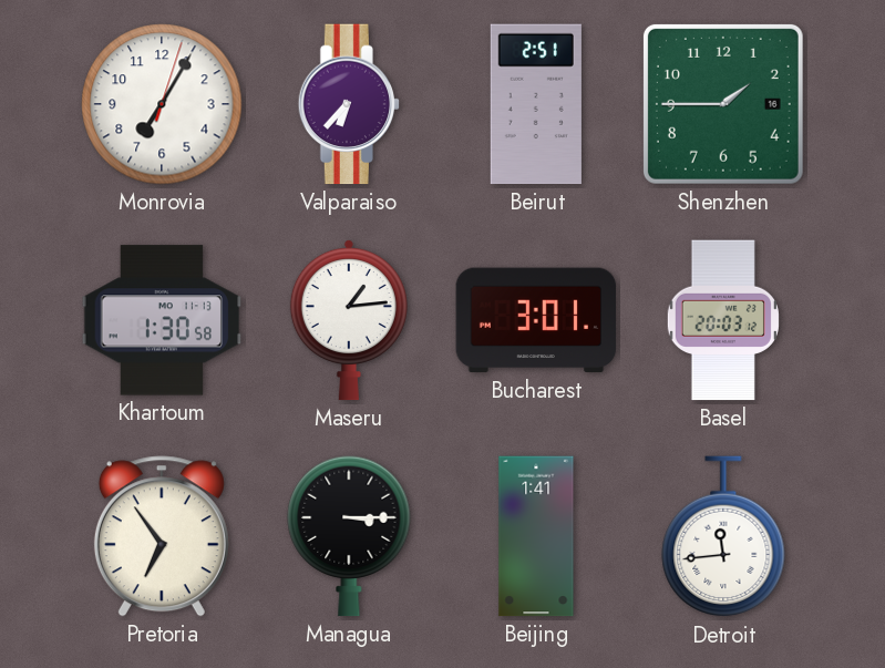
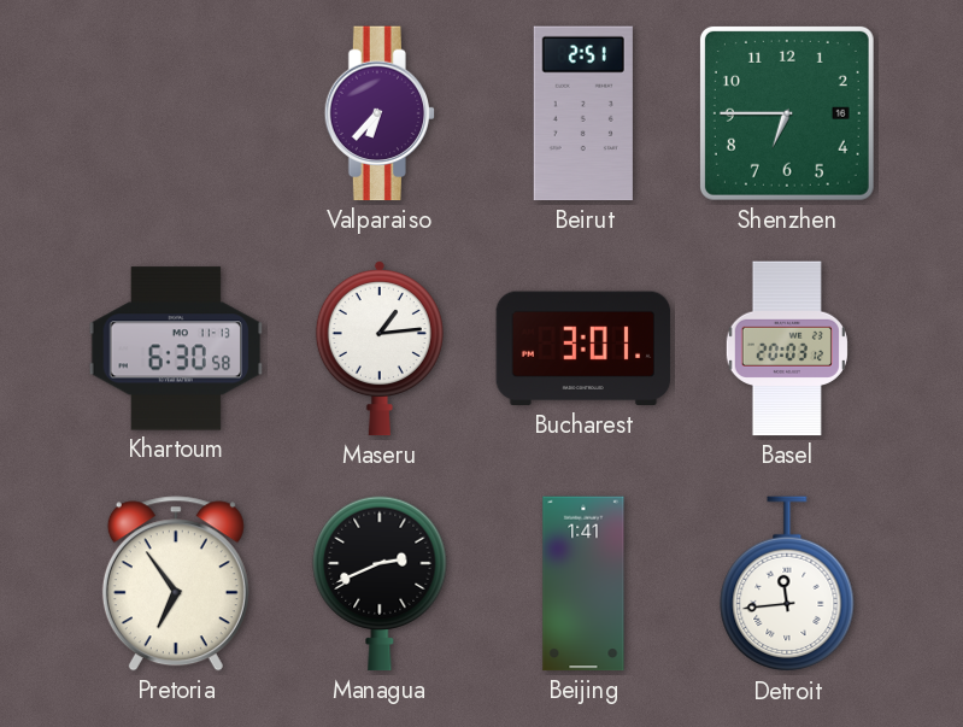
Monrovia: 7:05 -> none
Shenzhen: 1:45 -> 6:45
Khartoum: 1:30 -> 6:30
Managua: 3:15 -> 2:41
